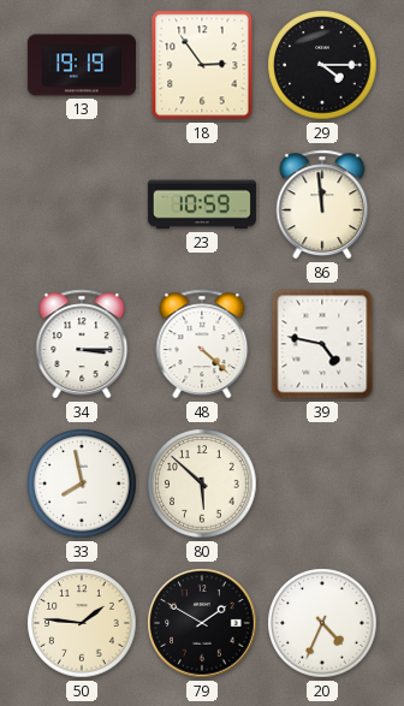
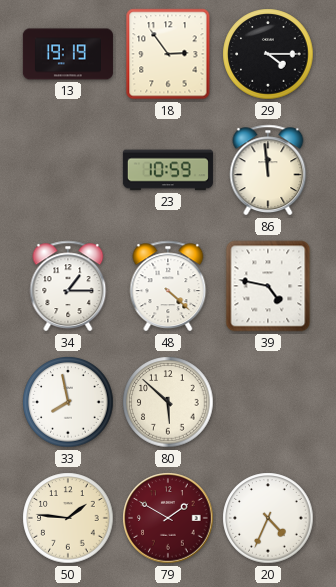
34: 3:15 -> 1:15
79 dial: black -> burgundy
